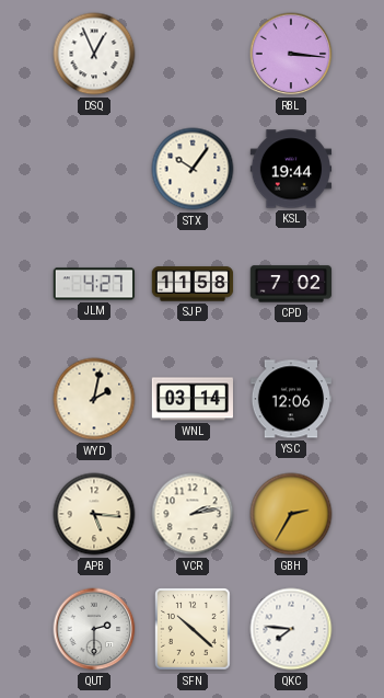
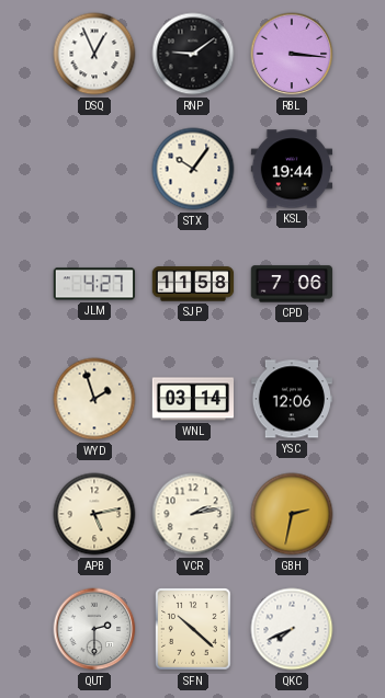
RNP: none -> 9:09
CPD: 7:02 -> 7:06
WYD: 2:02 -> 1:57
APB: 5:16 -> 5:13
GBH: 2:35 -> 2:32
QKC: 7:46 -> 7:41
